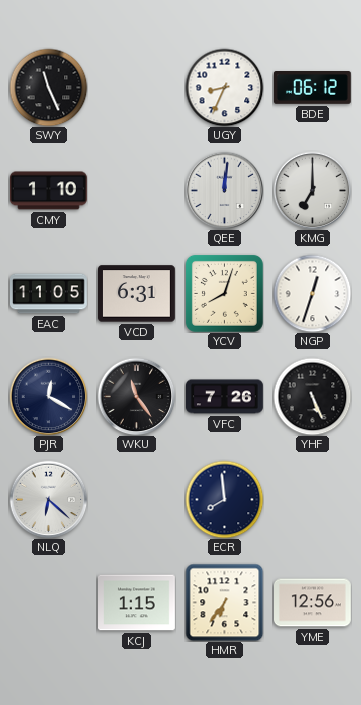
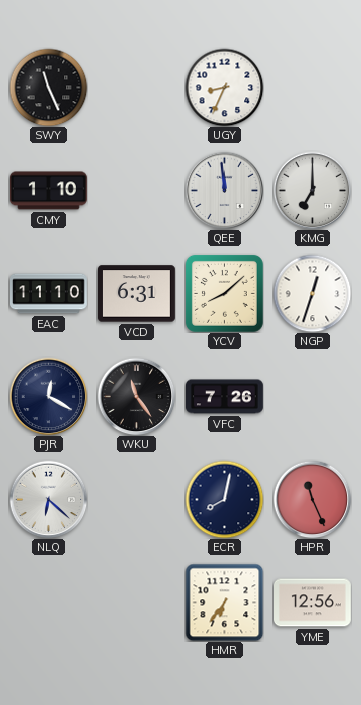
BDE: 06:12 -> none
QEE: 12:01 -> 11:59
EAC: 11:05 -> 11:10
YCV: 8:03 -> 8:08
YHF: 5:26 -> none
ECR: 7:59 -> 8:02
HPR: none -> 11:26
KCJ: 1:15 -> none
